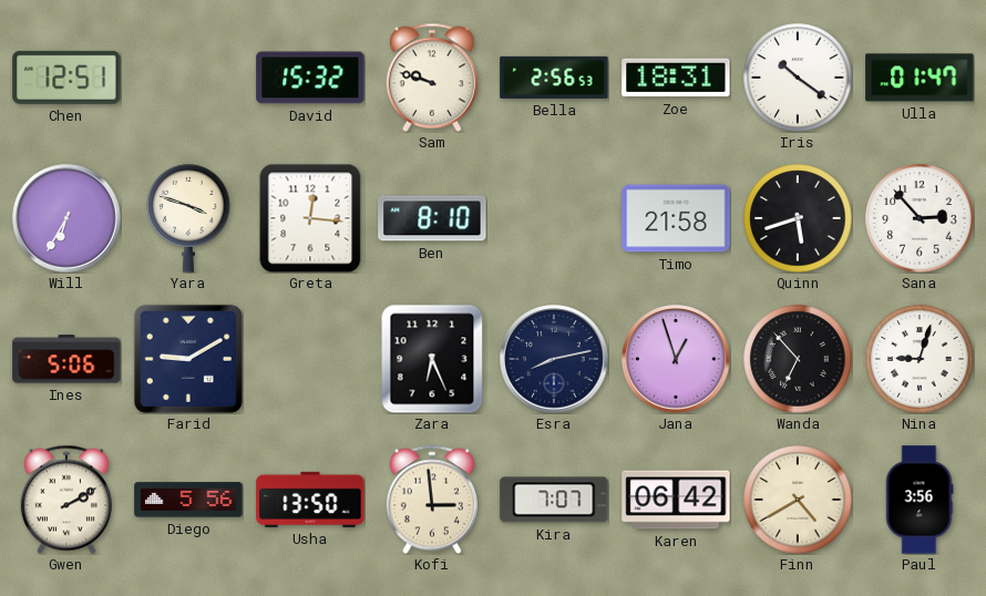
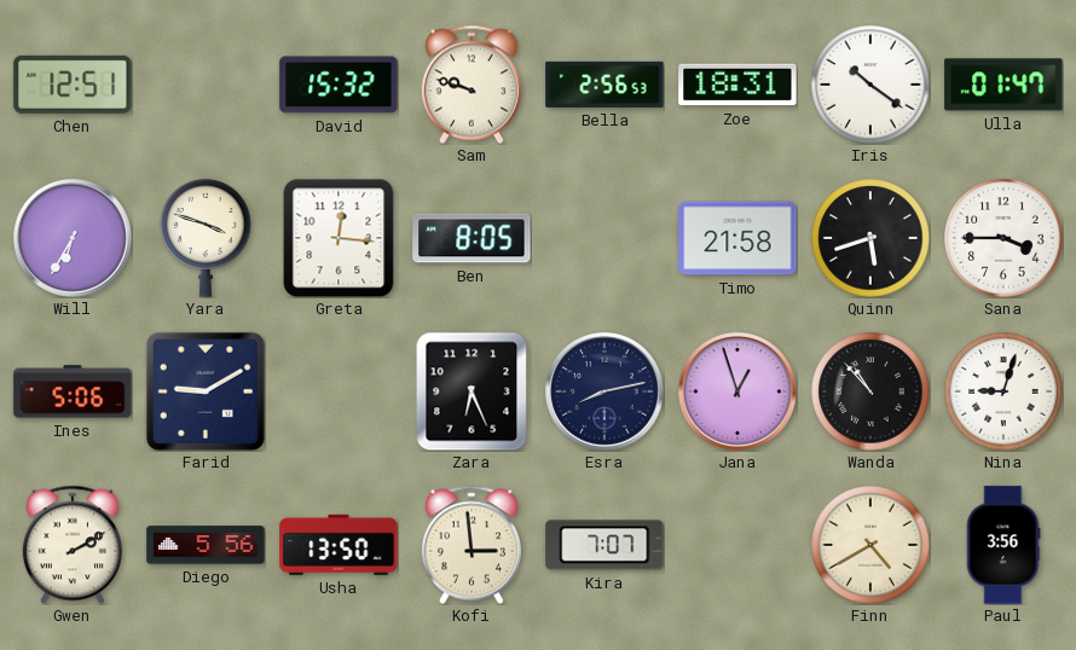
Ben: 8:10 -> 8:05
Sana: 2:53 -> 3:45
Wanda: 6:53 -> 10:53
Karen: 06:42 -> none
